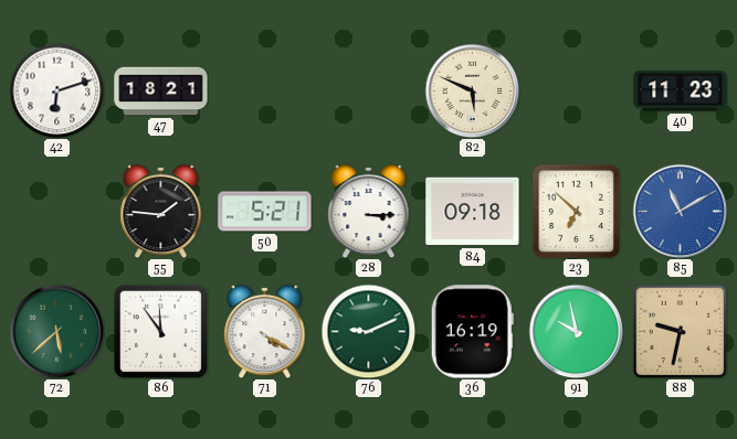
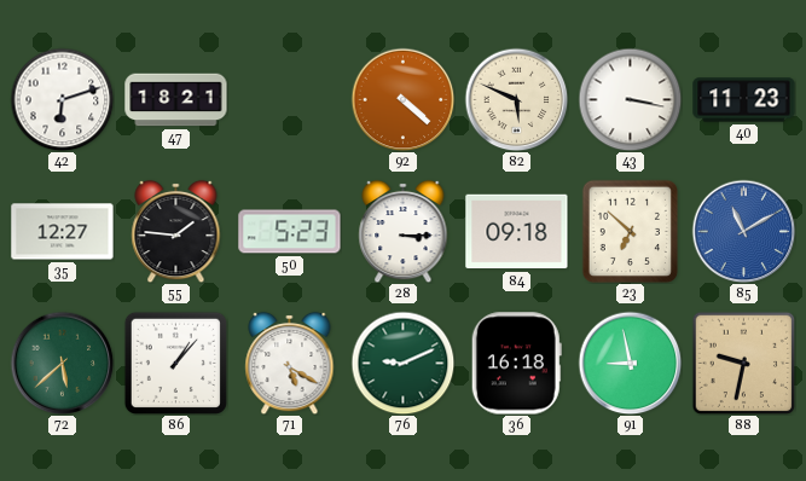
92: none -> 4:22
43: none -> 3:17
35: none -> 12:27
50: 5:21 -> 5:23
86: 11:54 -> 1:07
71: 4:20 -> 5:20
36: 16:19 -> 16:18
91: 9:58 -> 8:58
